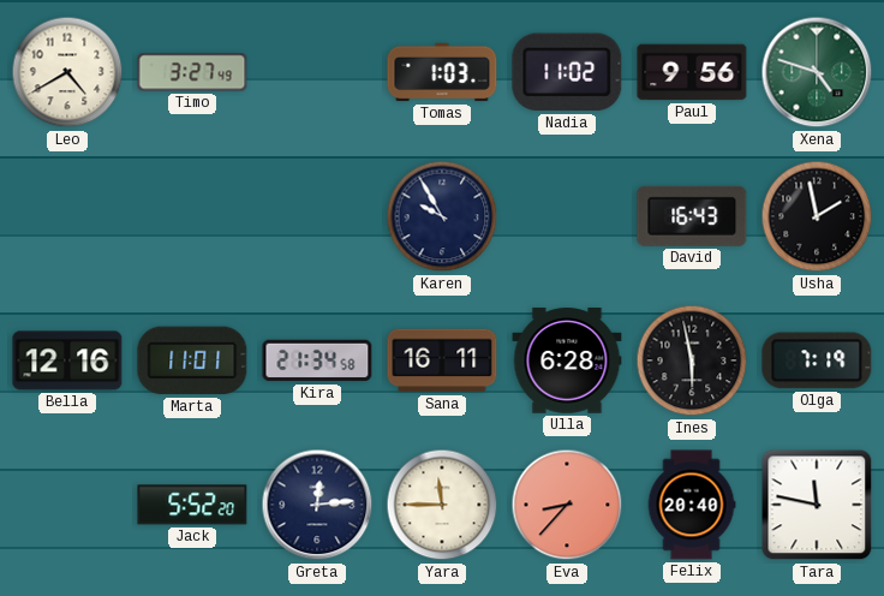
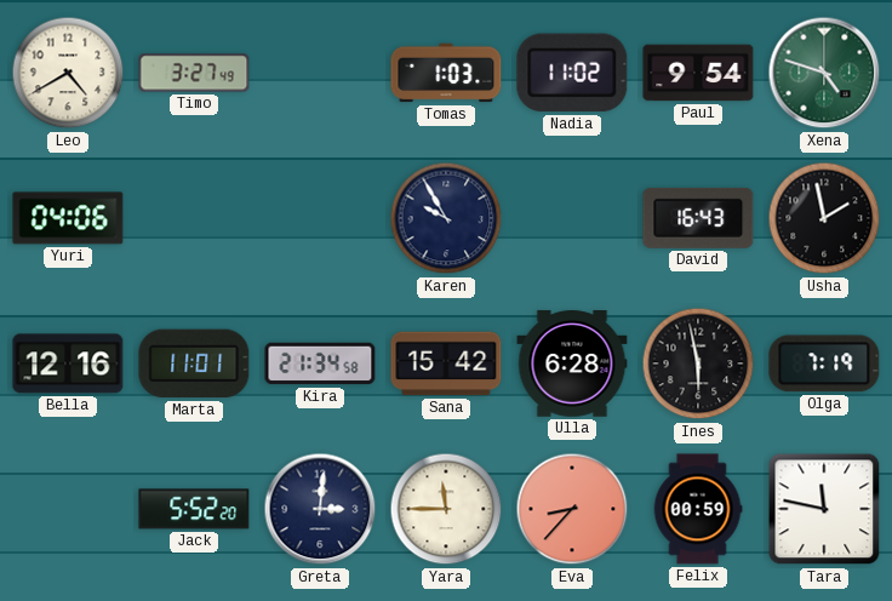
Paul: 9:56 -> 9:54
Yuri: none -> 04:06
Sana: 16:11 -> 15:42
Greta: 12:14 -> 3:01
Felix: 20:40 -> 00:59
